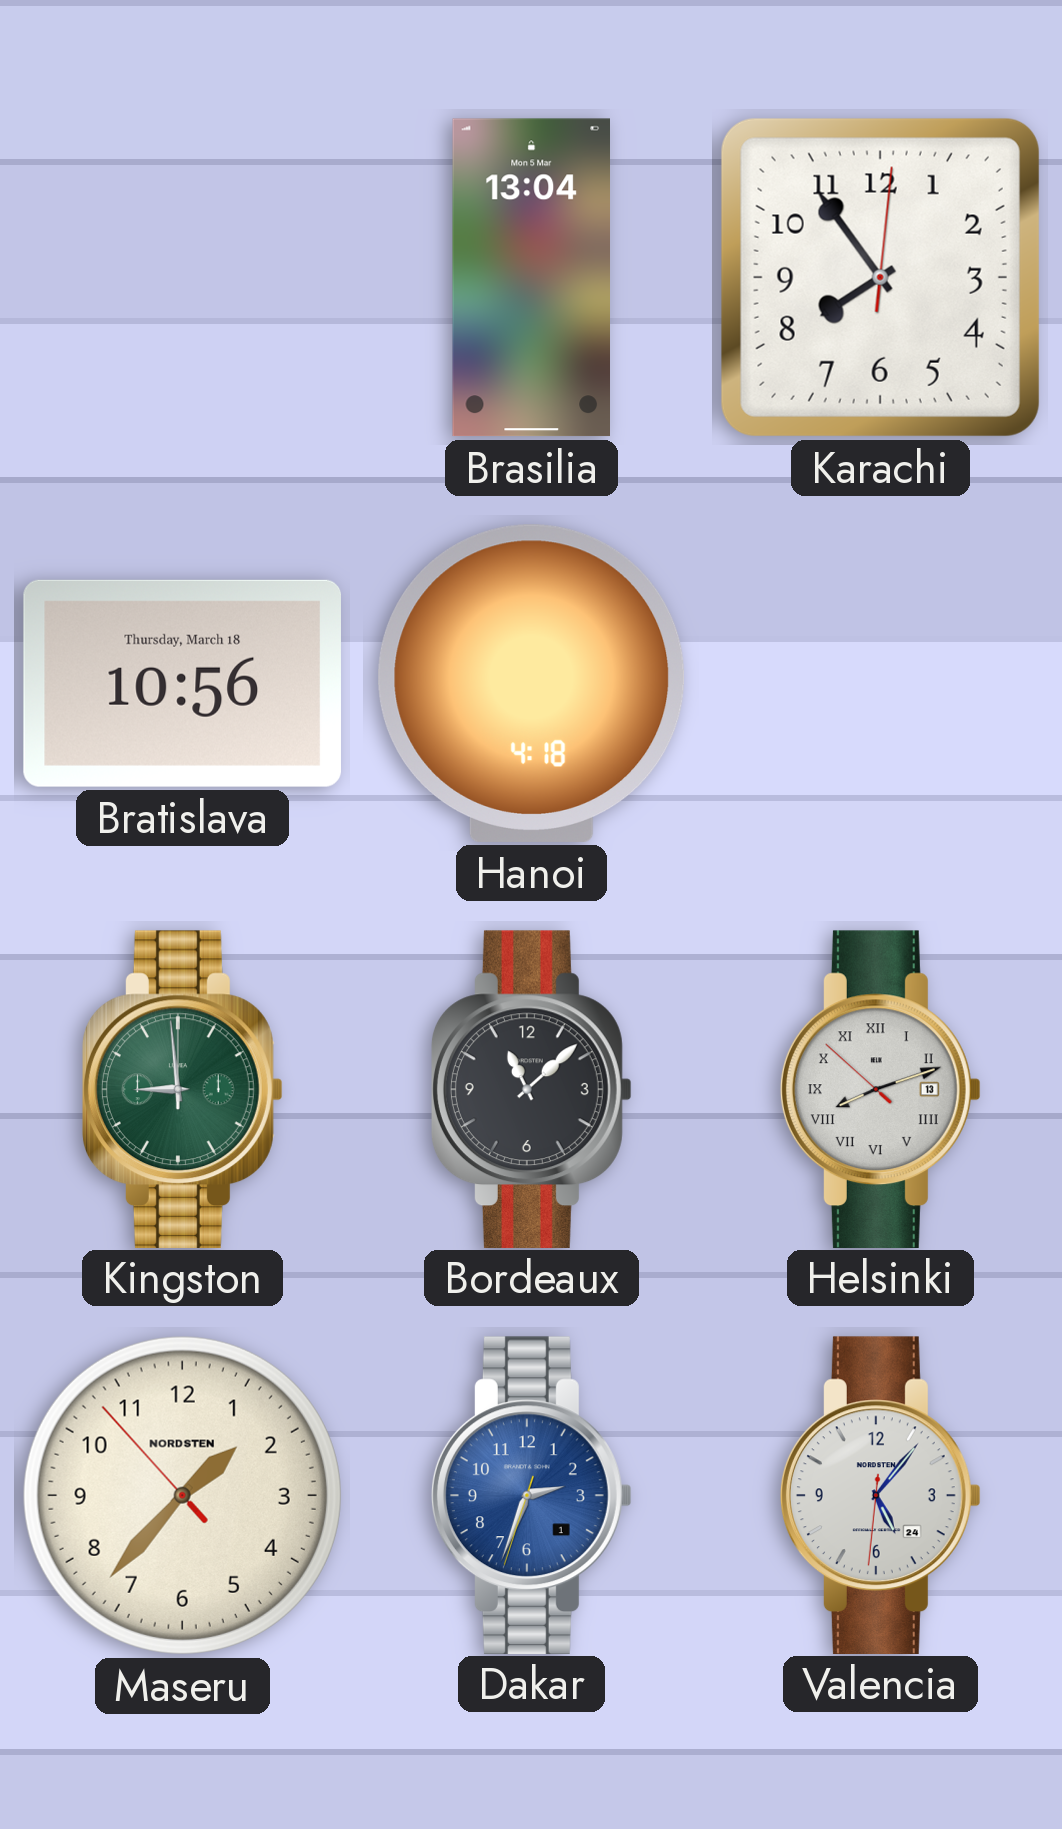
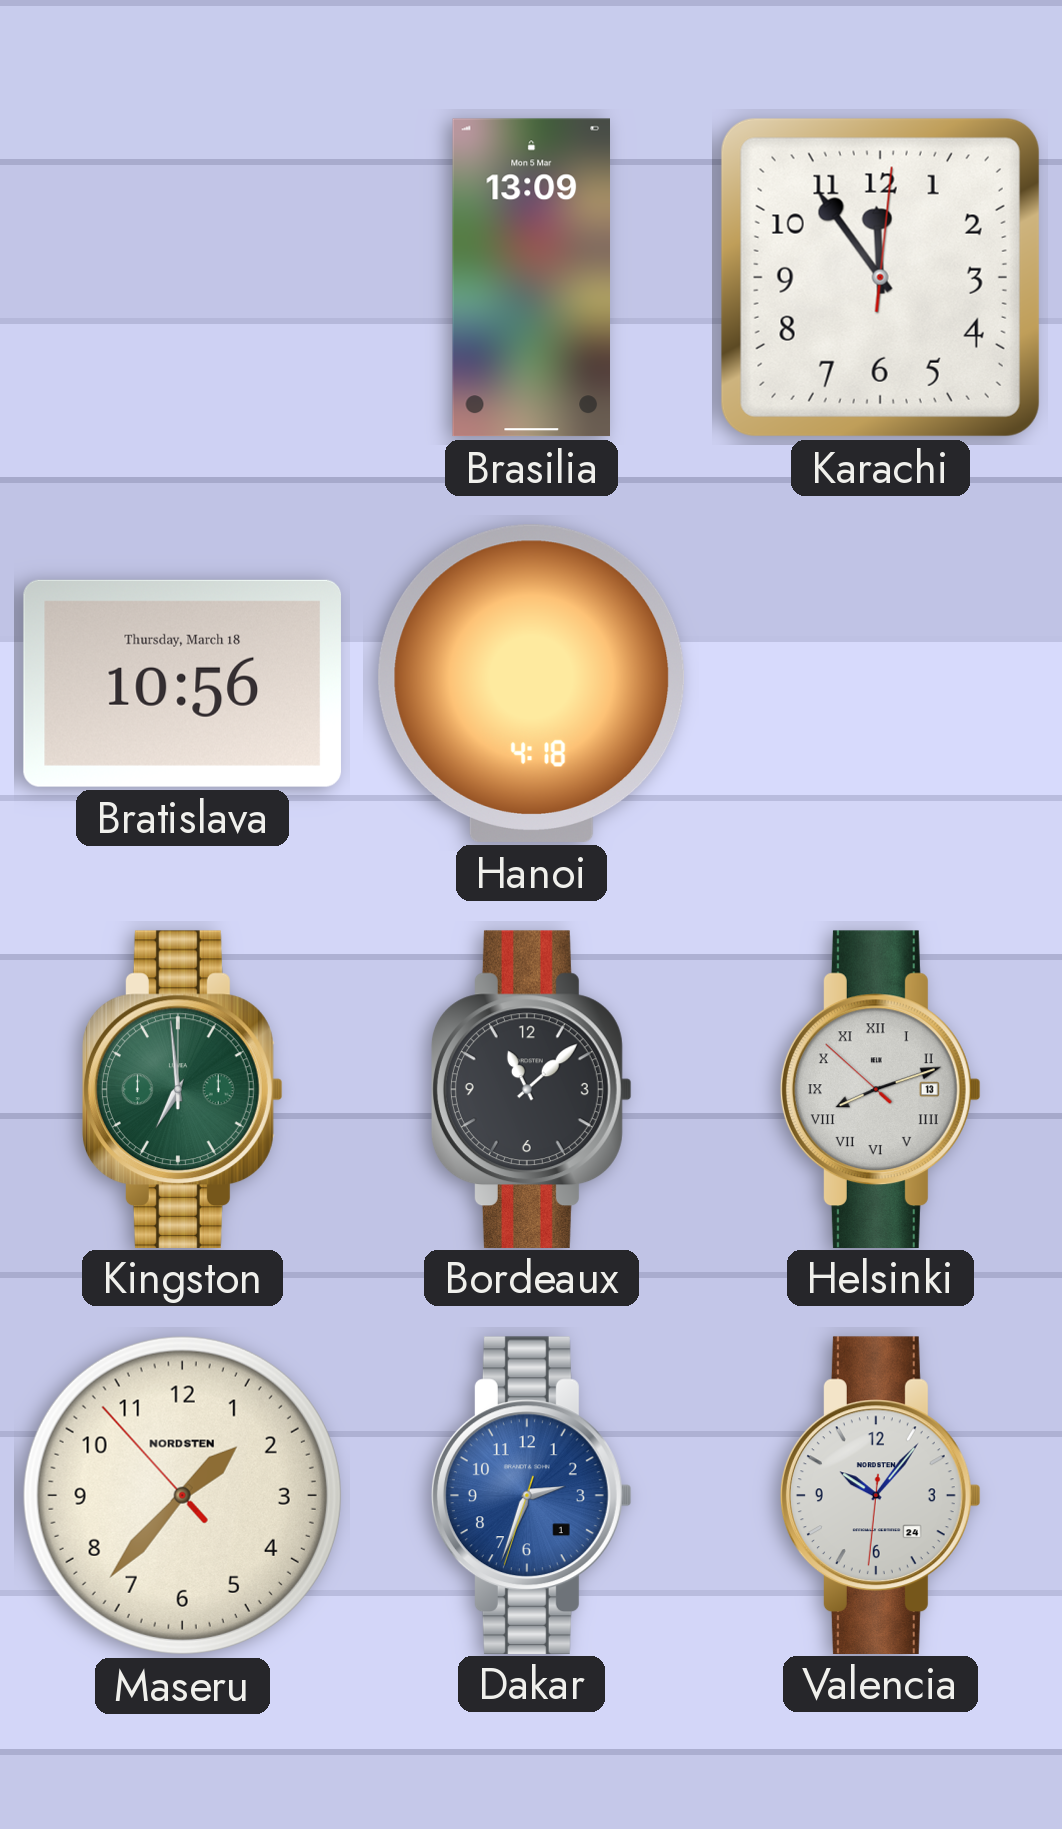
Brasilia: 13:04 -> 13:09
Karachi: 7:54 -> 11:54
Kingston: 8:59 -> 6:59
Valencia: 5:06 -> 10:06
